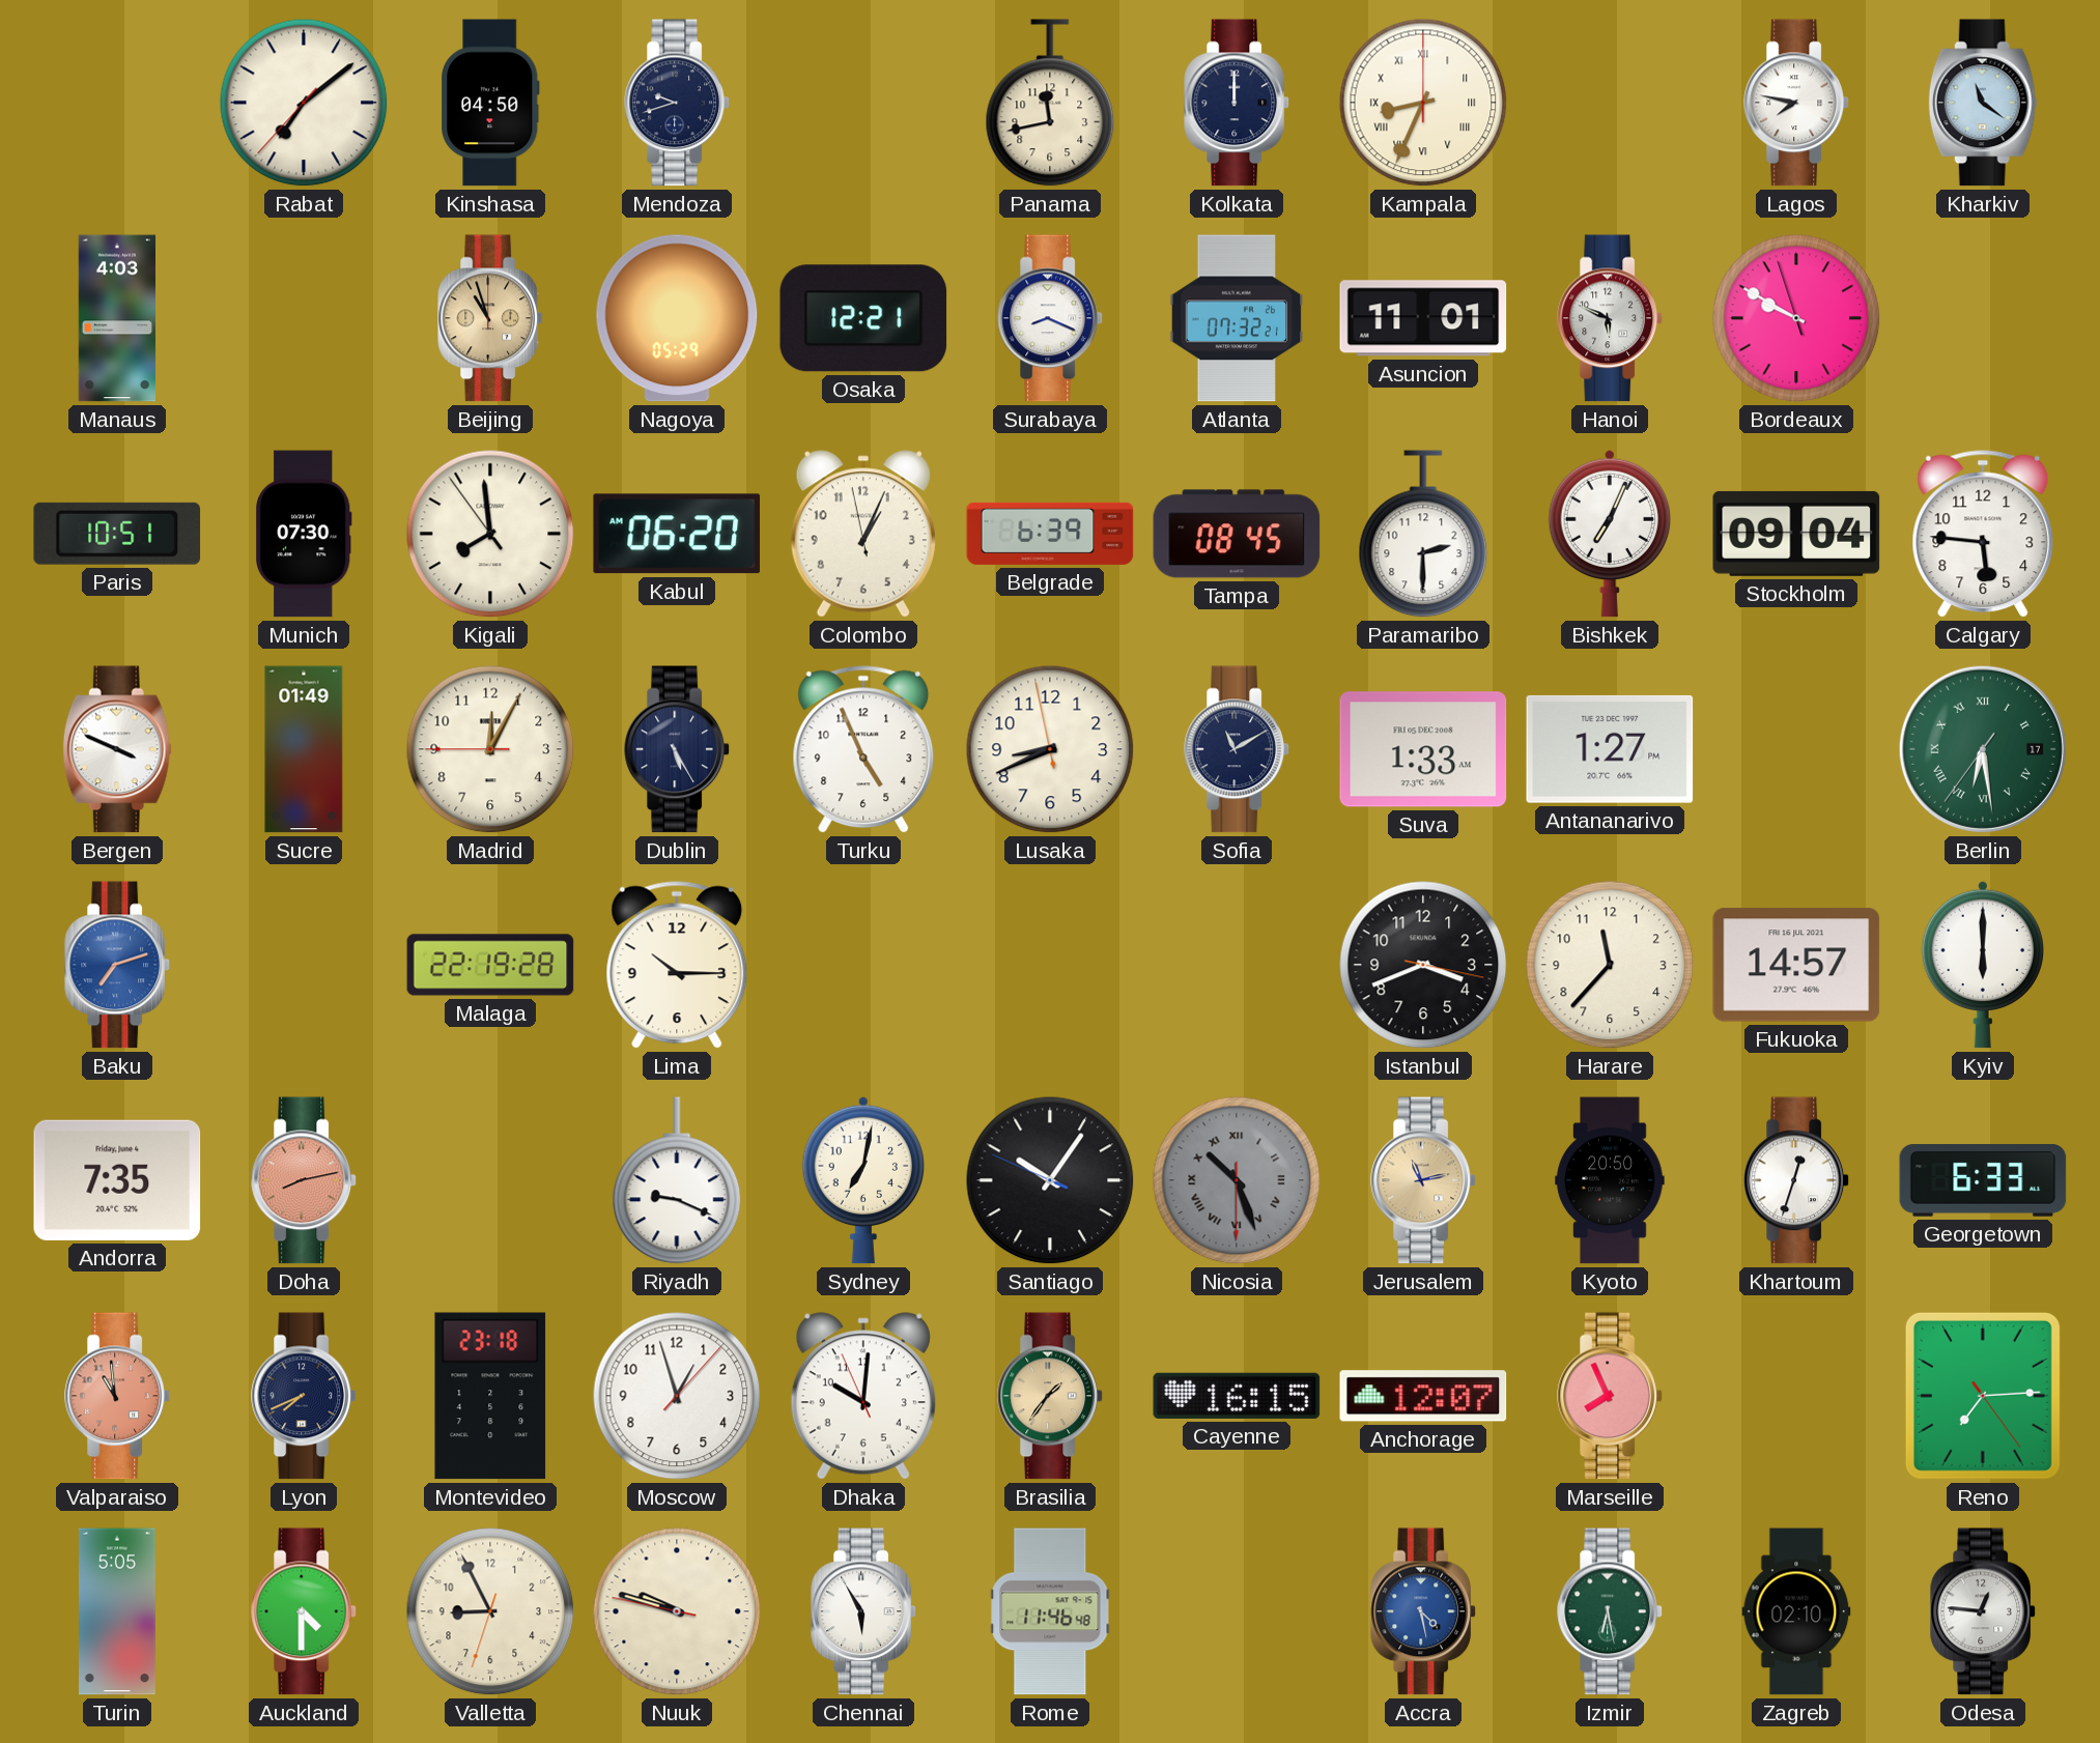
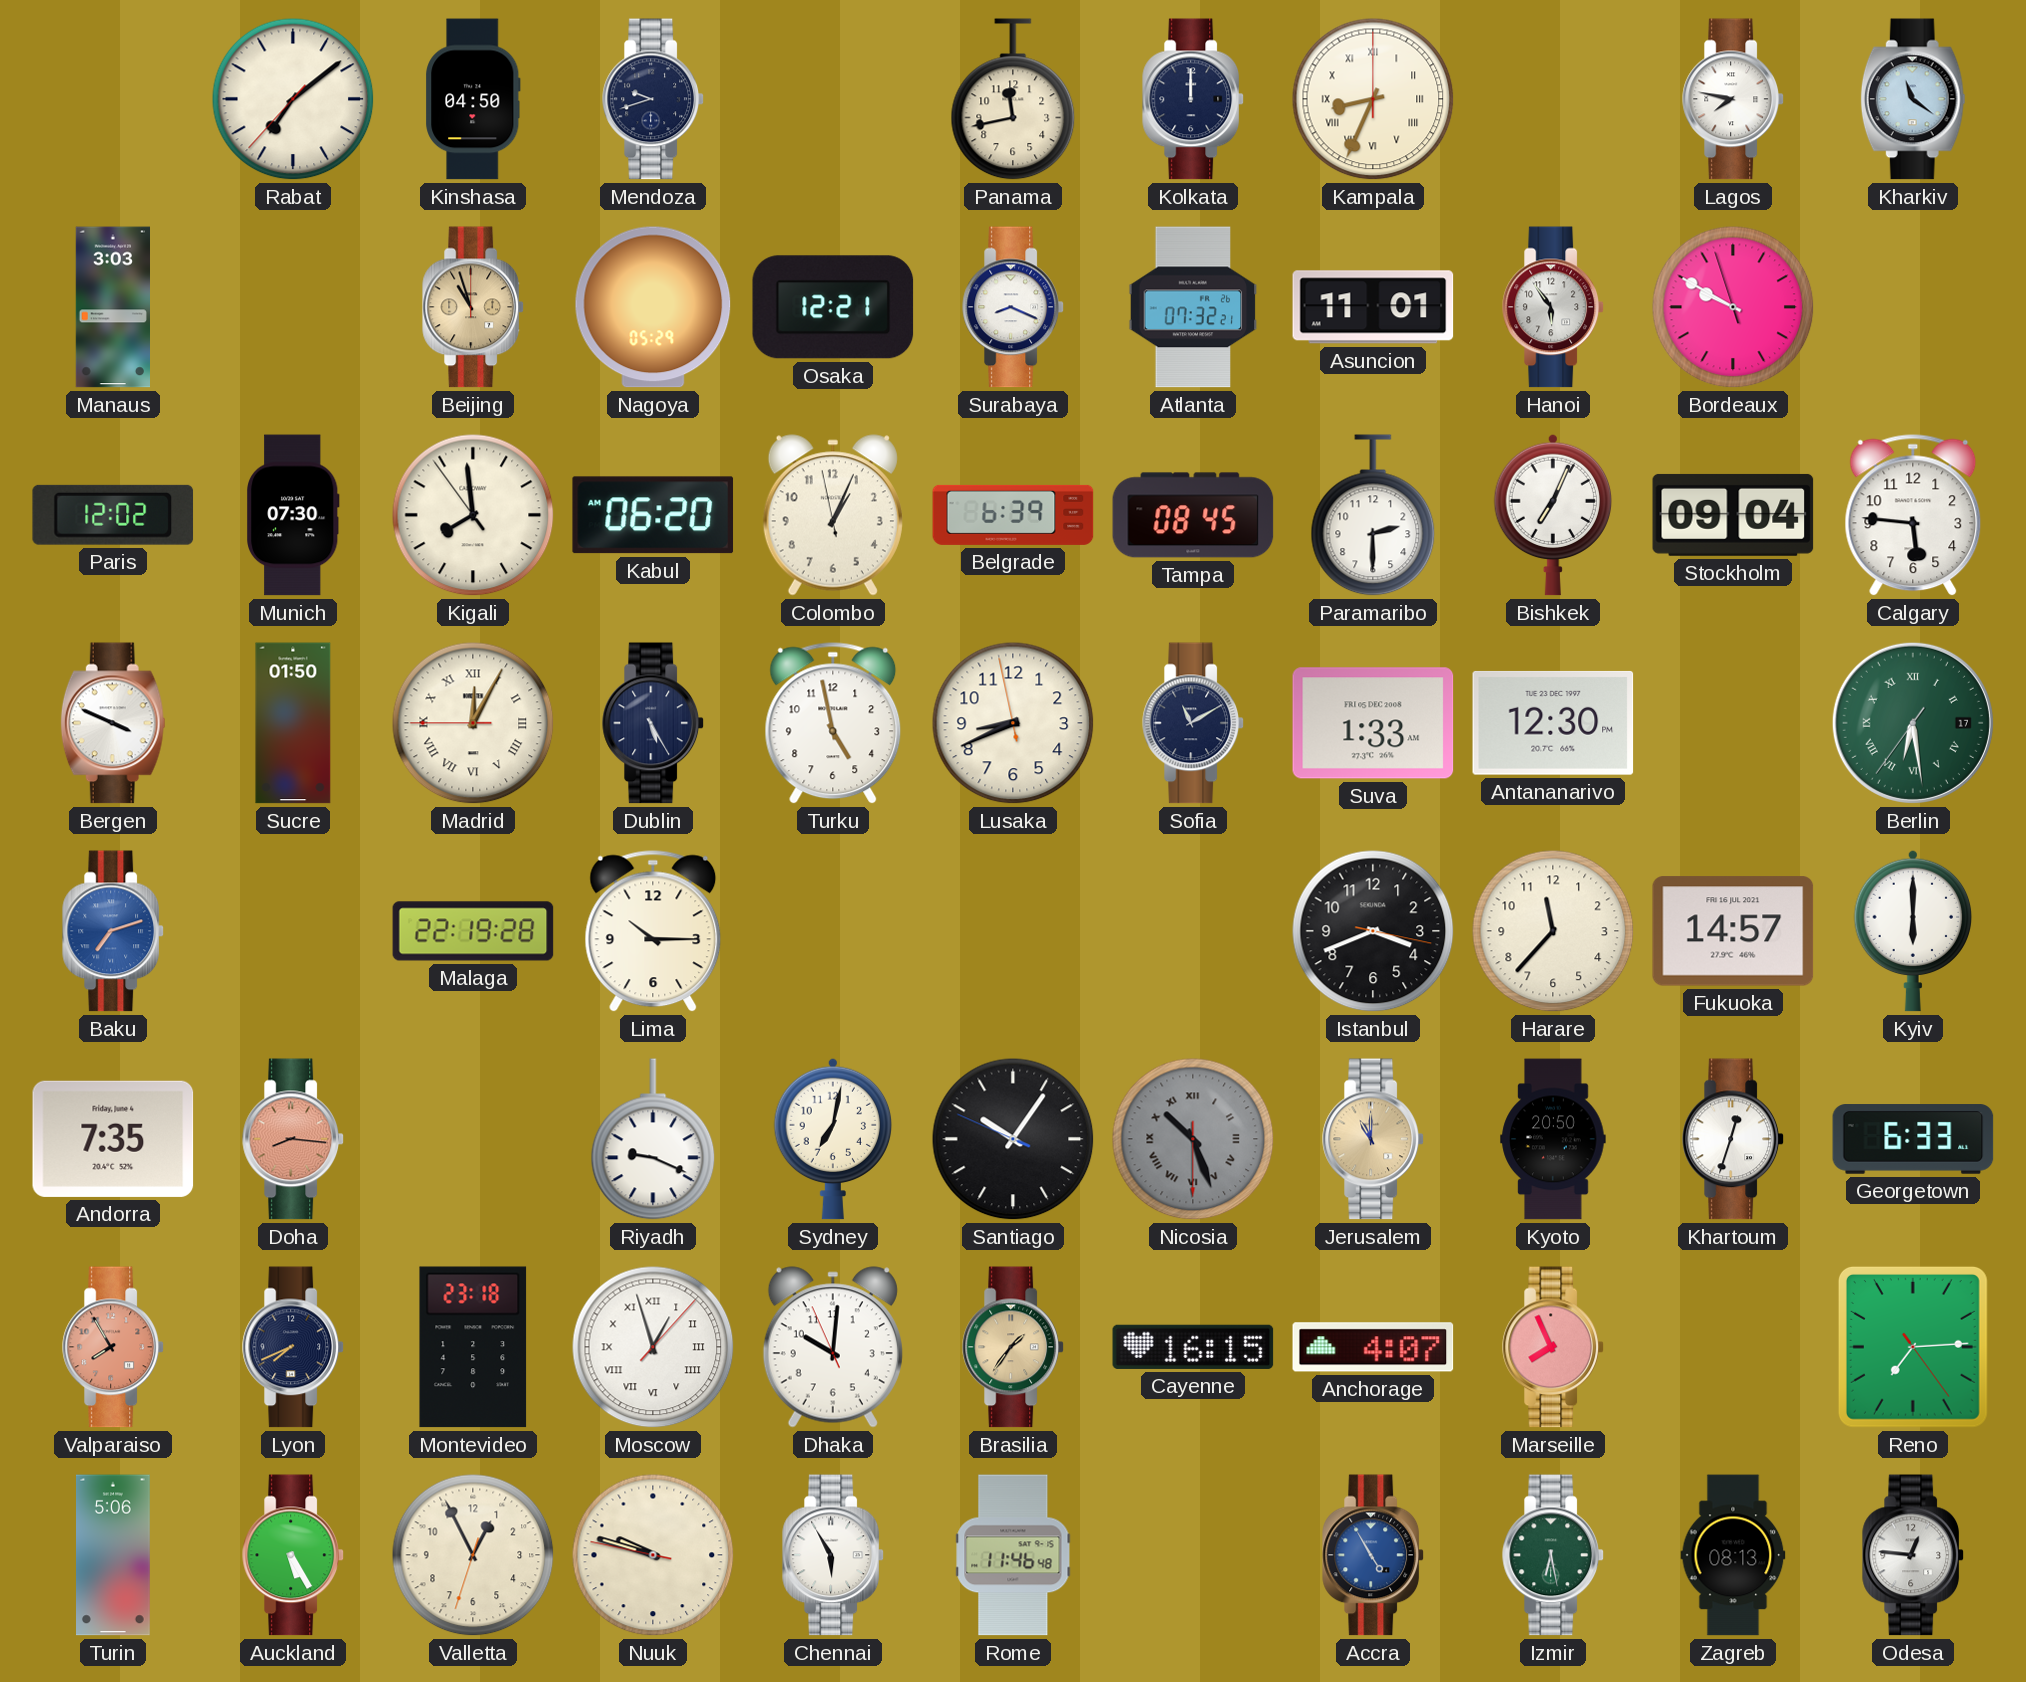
Manaus: 4:03 -> 3:03
Hanoi: 5:49 -> 5:54
Paris: 10:51 -> 12:02
Sucre: 01:49 -> 01:50
Madrid numerals: Arabic -> Roman
Turku: 4:56 -> 4:58
Antananarivo: 1:27 -> 12:30
Doha: 8:13 -> 8:16
Jerusalem: 11:13 -> 11:00
Valparaiso: 10:59 -> 7:55
Moscow numerals: Arabic -> Roman
Anchorage: 12:07 -> 4:07
Turin: 5:05 -> 5:06
Auckland: 4:30 -> 5:25
Valletta: 8:55 -> 12:55
Accra: 4:28 -> 4:55
Zagreb: 02:10 -> 08:13
